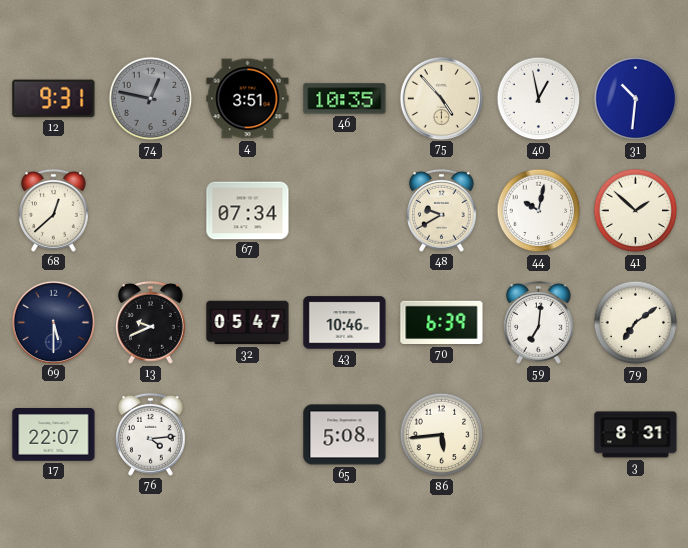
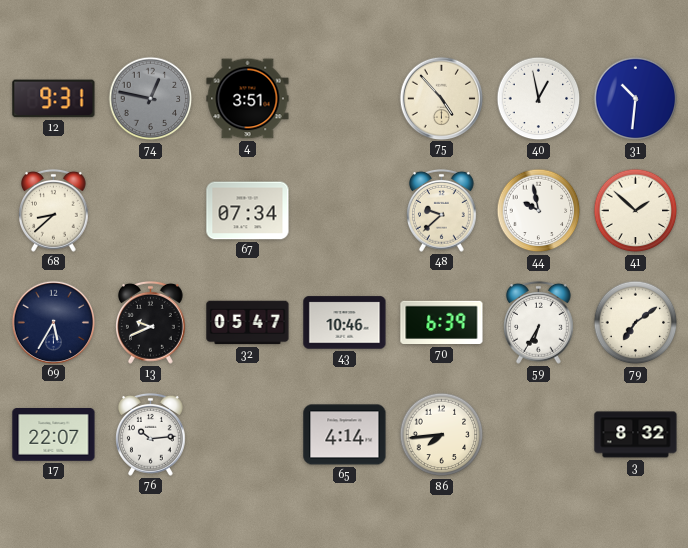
46: 10:35 -> none
68: 12:38 -> 8:38
48: 9:40 -> 9:38
44: 10:02 -> 9:58
69: 5:30 -> 5:35
59: 7:01 -> 6:35
76: 4:14 -> 10:14
65: 5:08 -> 4:14
86: 5:44 -> 7:44
3: 8:31 -> 8:32
